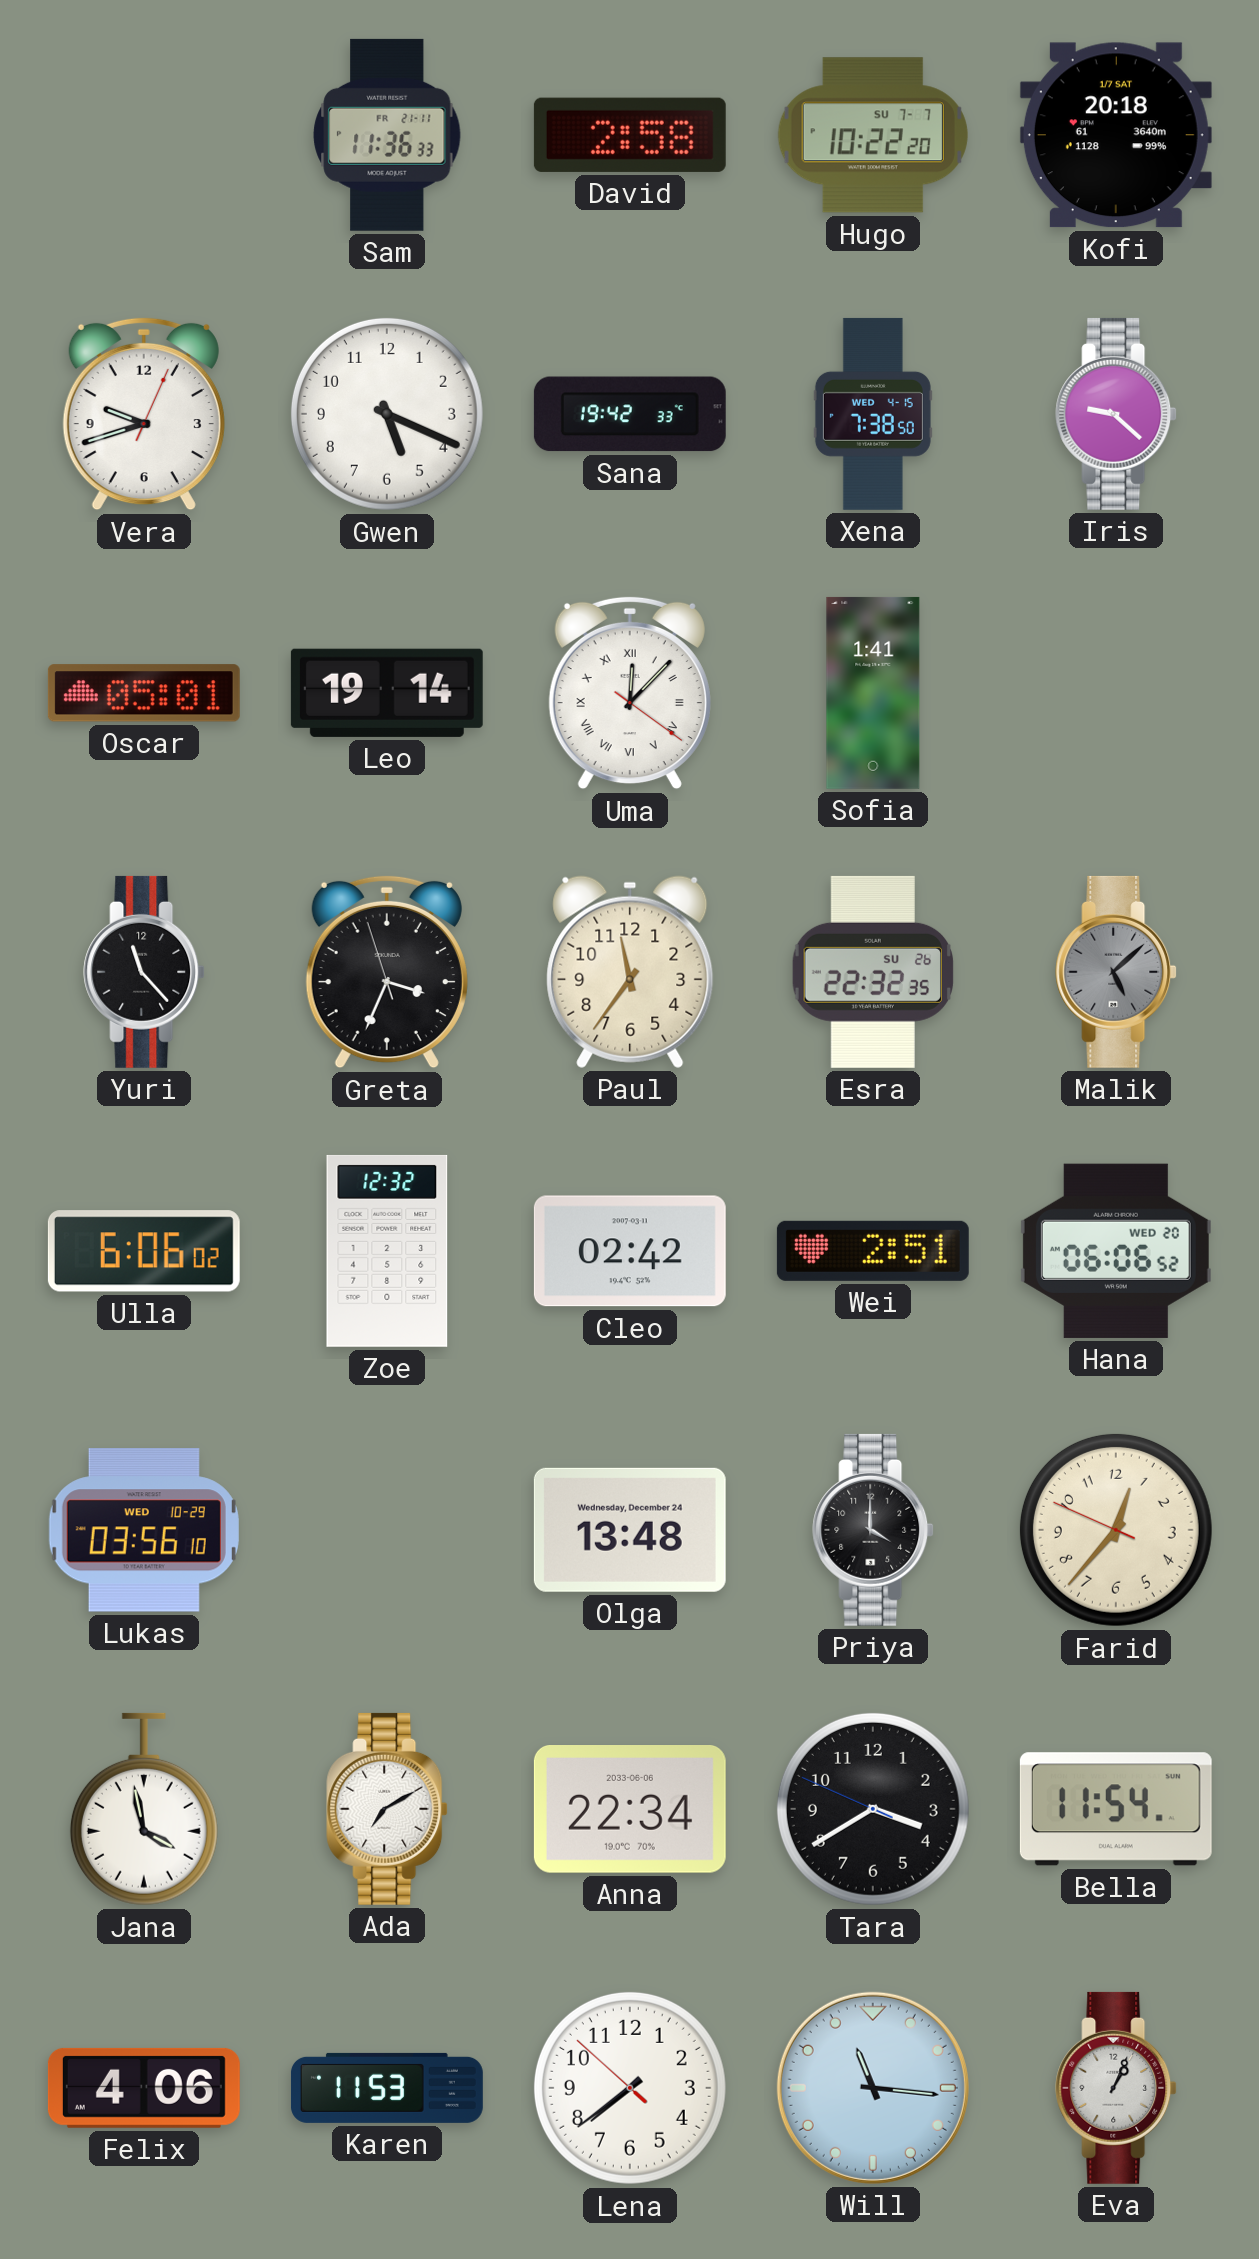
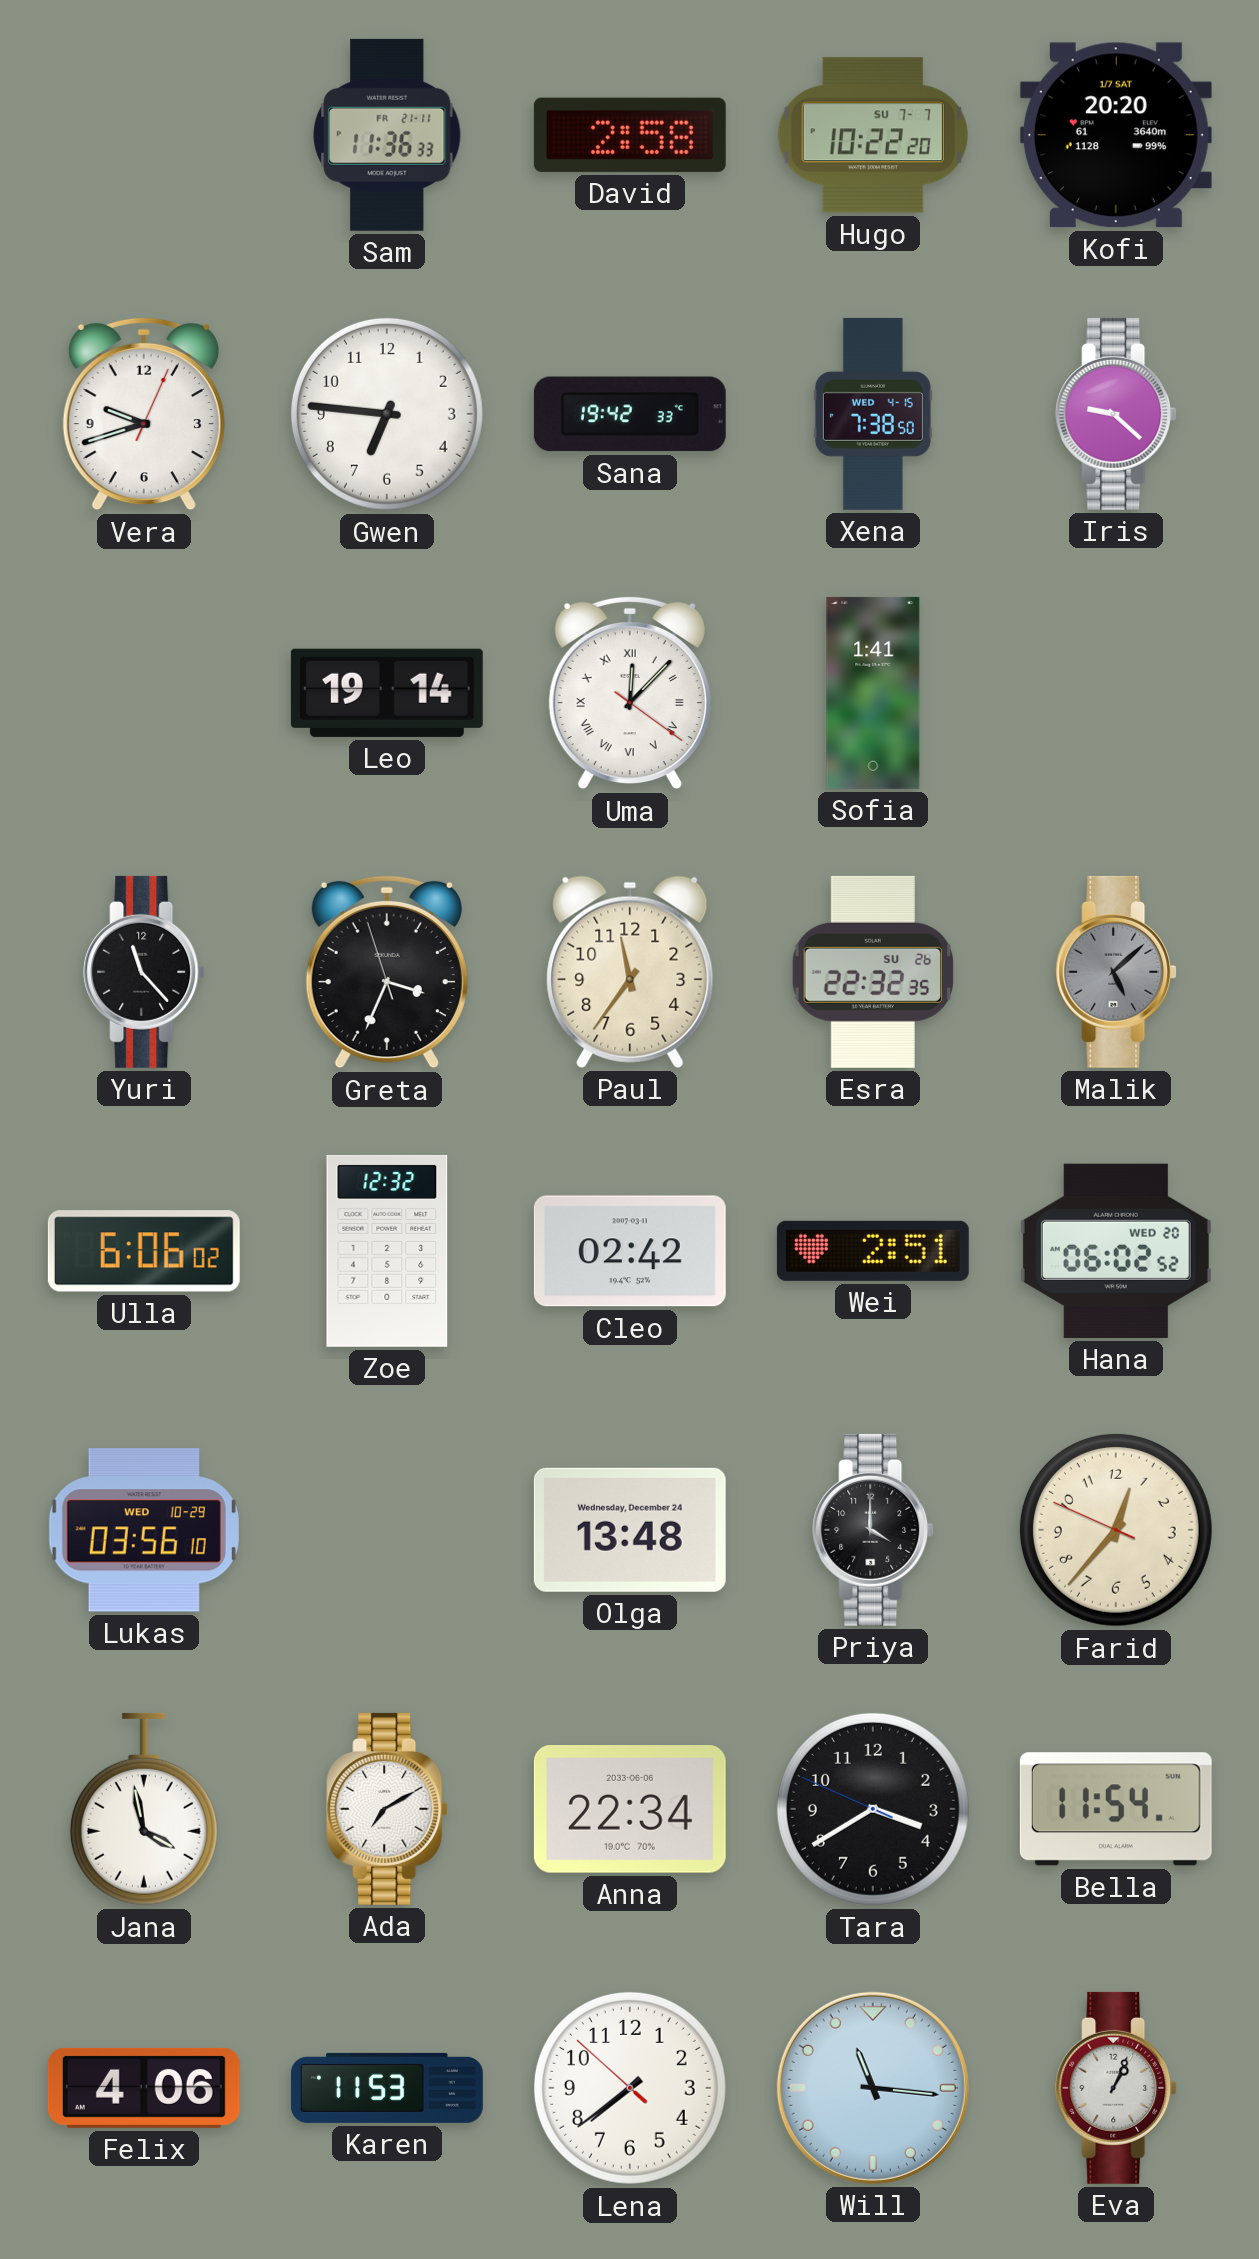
Kofi: 20:18 -> 20:20
Gwen: 5:19 -> 6:46
Oscar: 05:01 -> none
Hana: 06:06 -> 06:02
